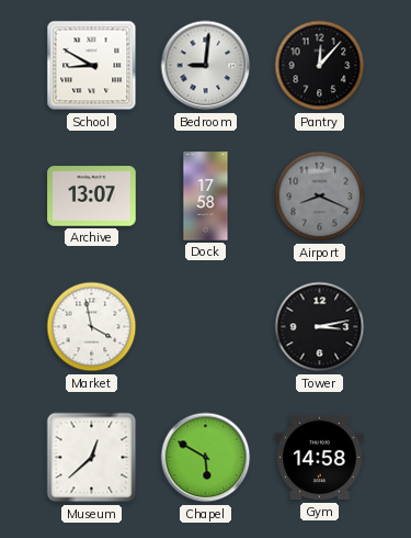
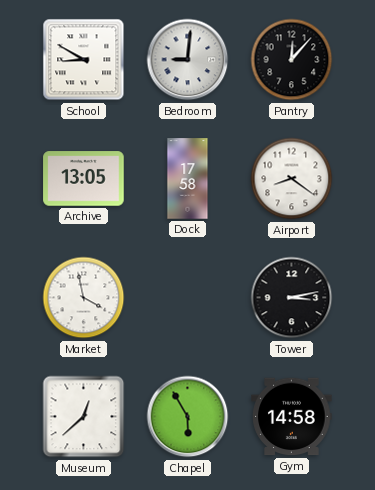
Archive: 13:07 -> 13:05
Airport: 8:19 -> 8:21
Airport dial: grey -> white
Chapel: 5:50 -> 5:55
